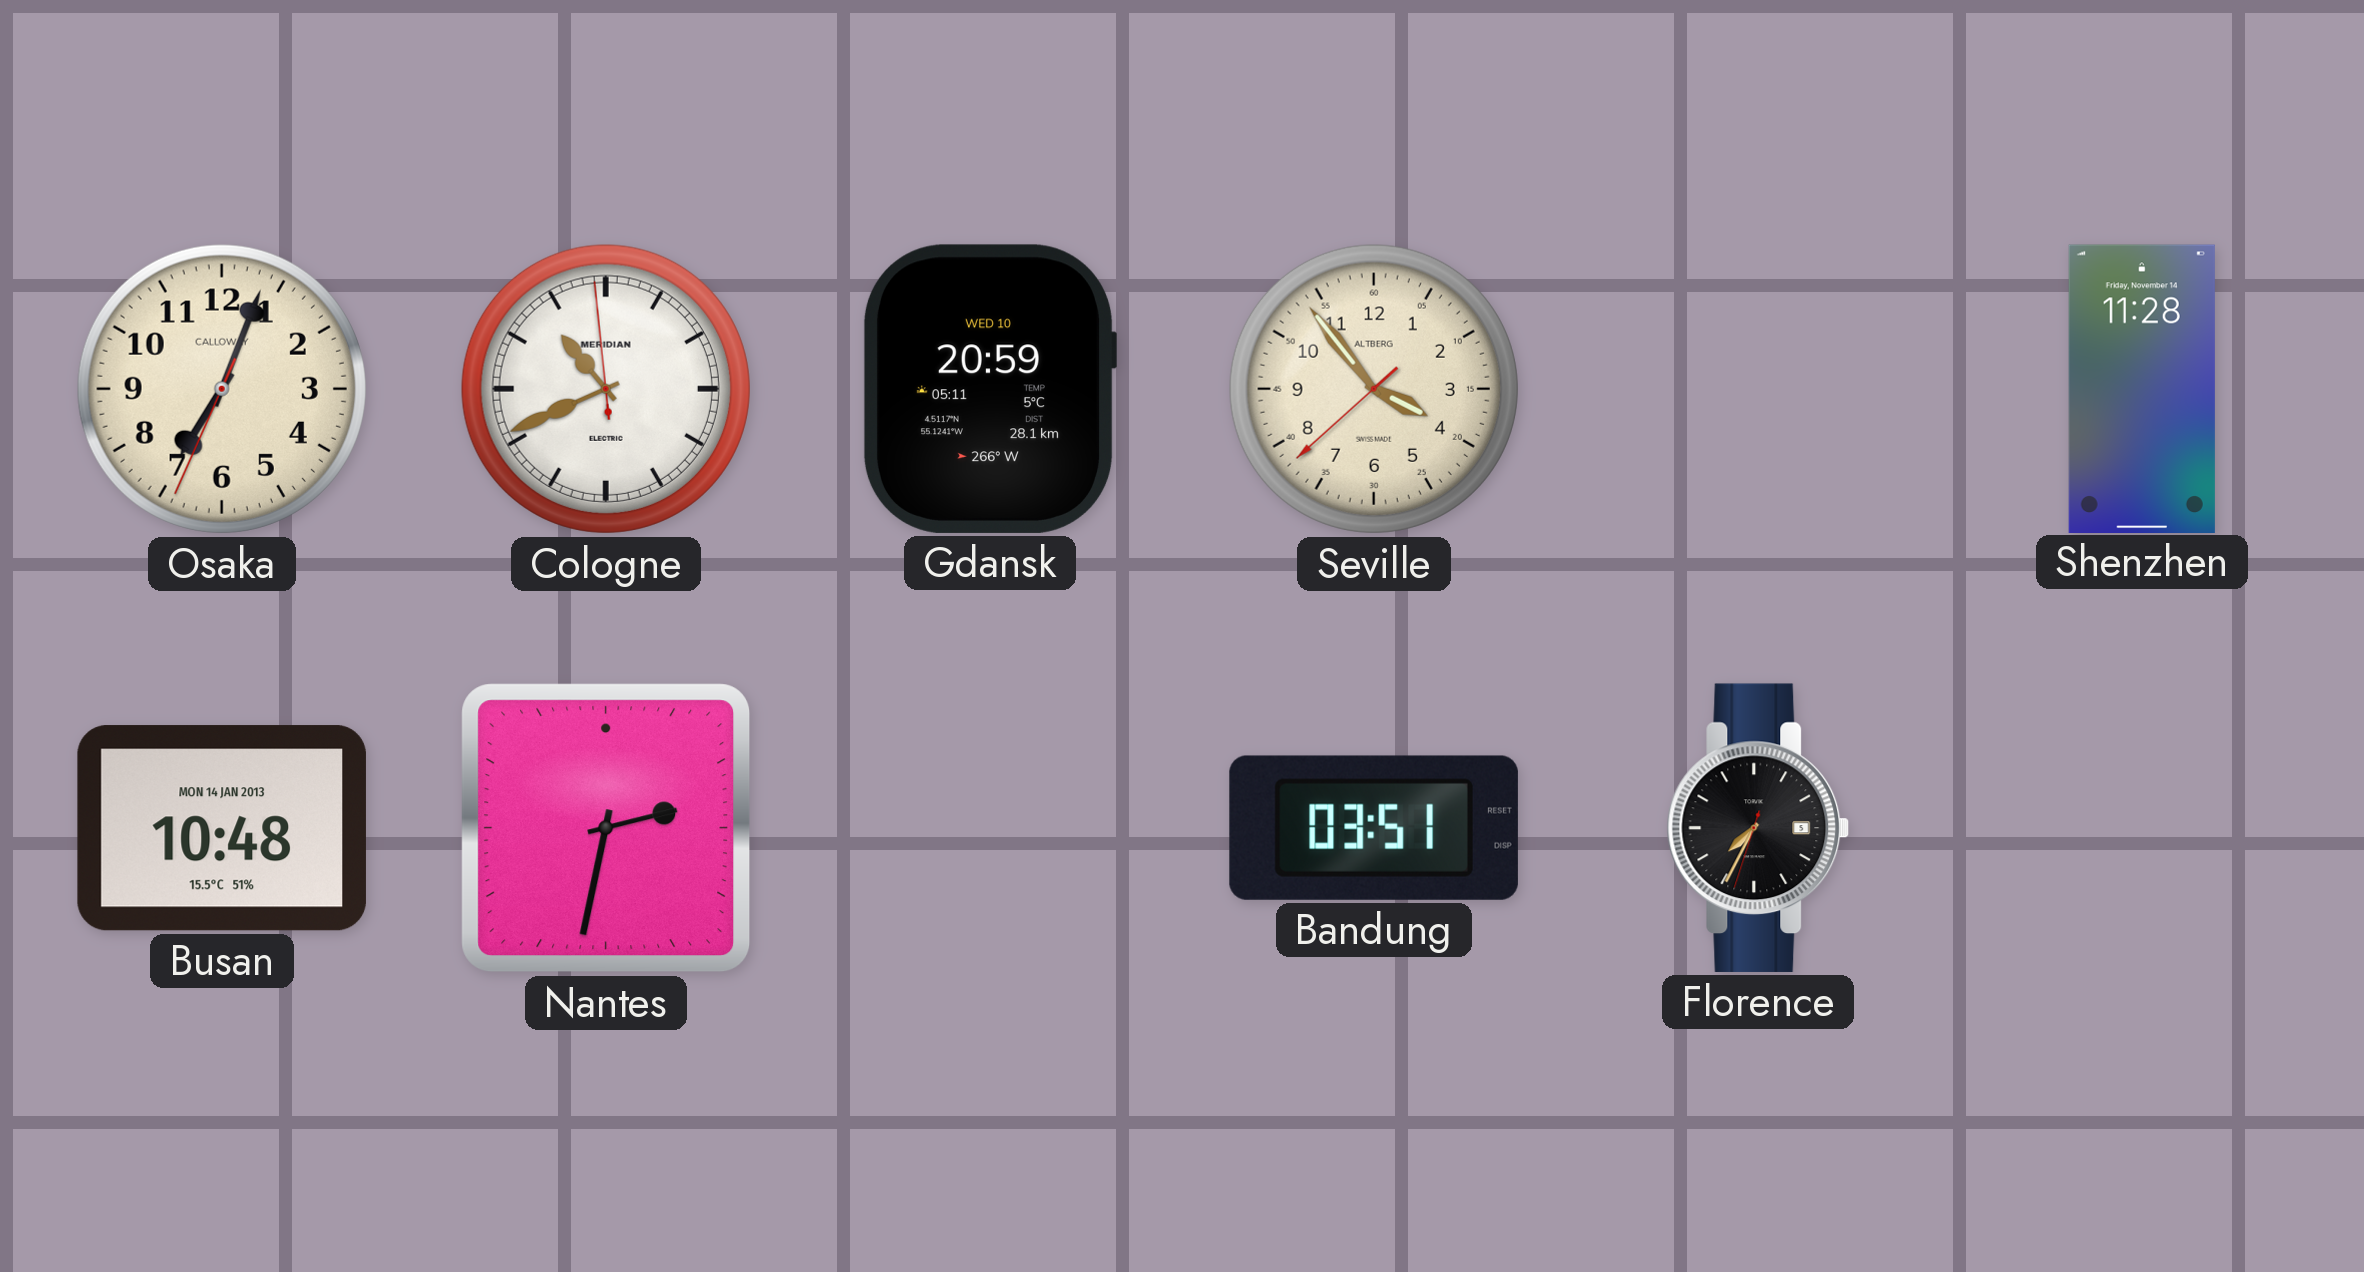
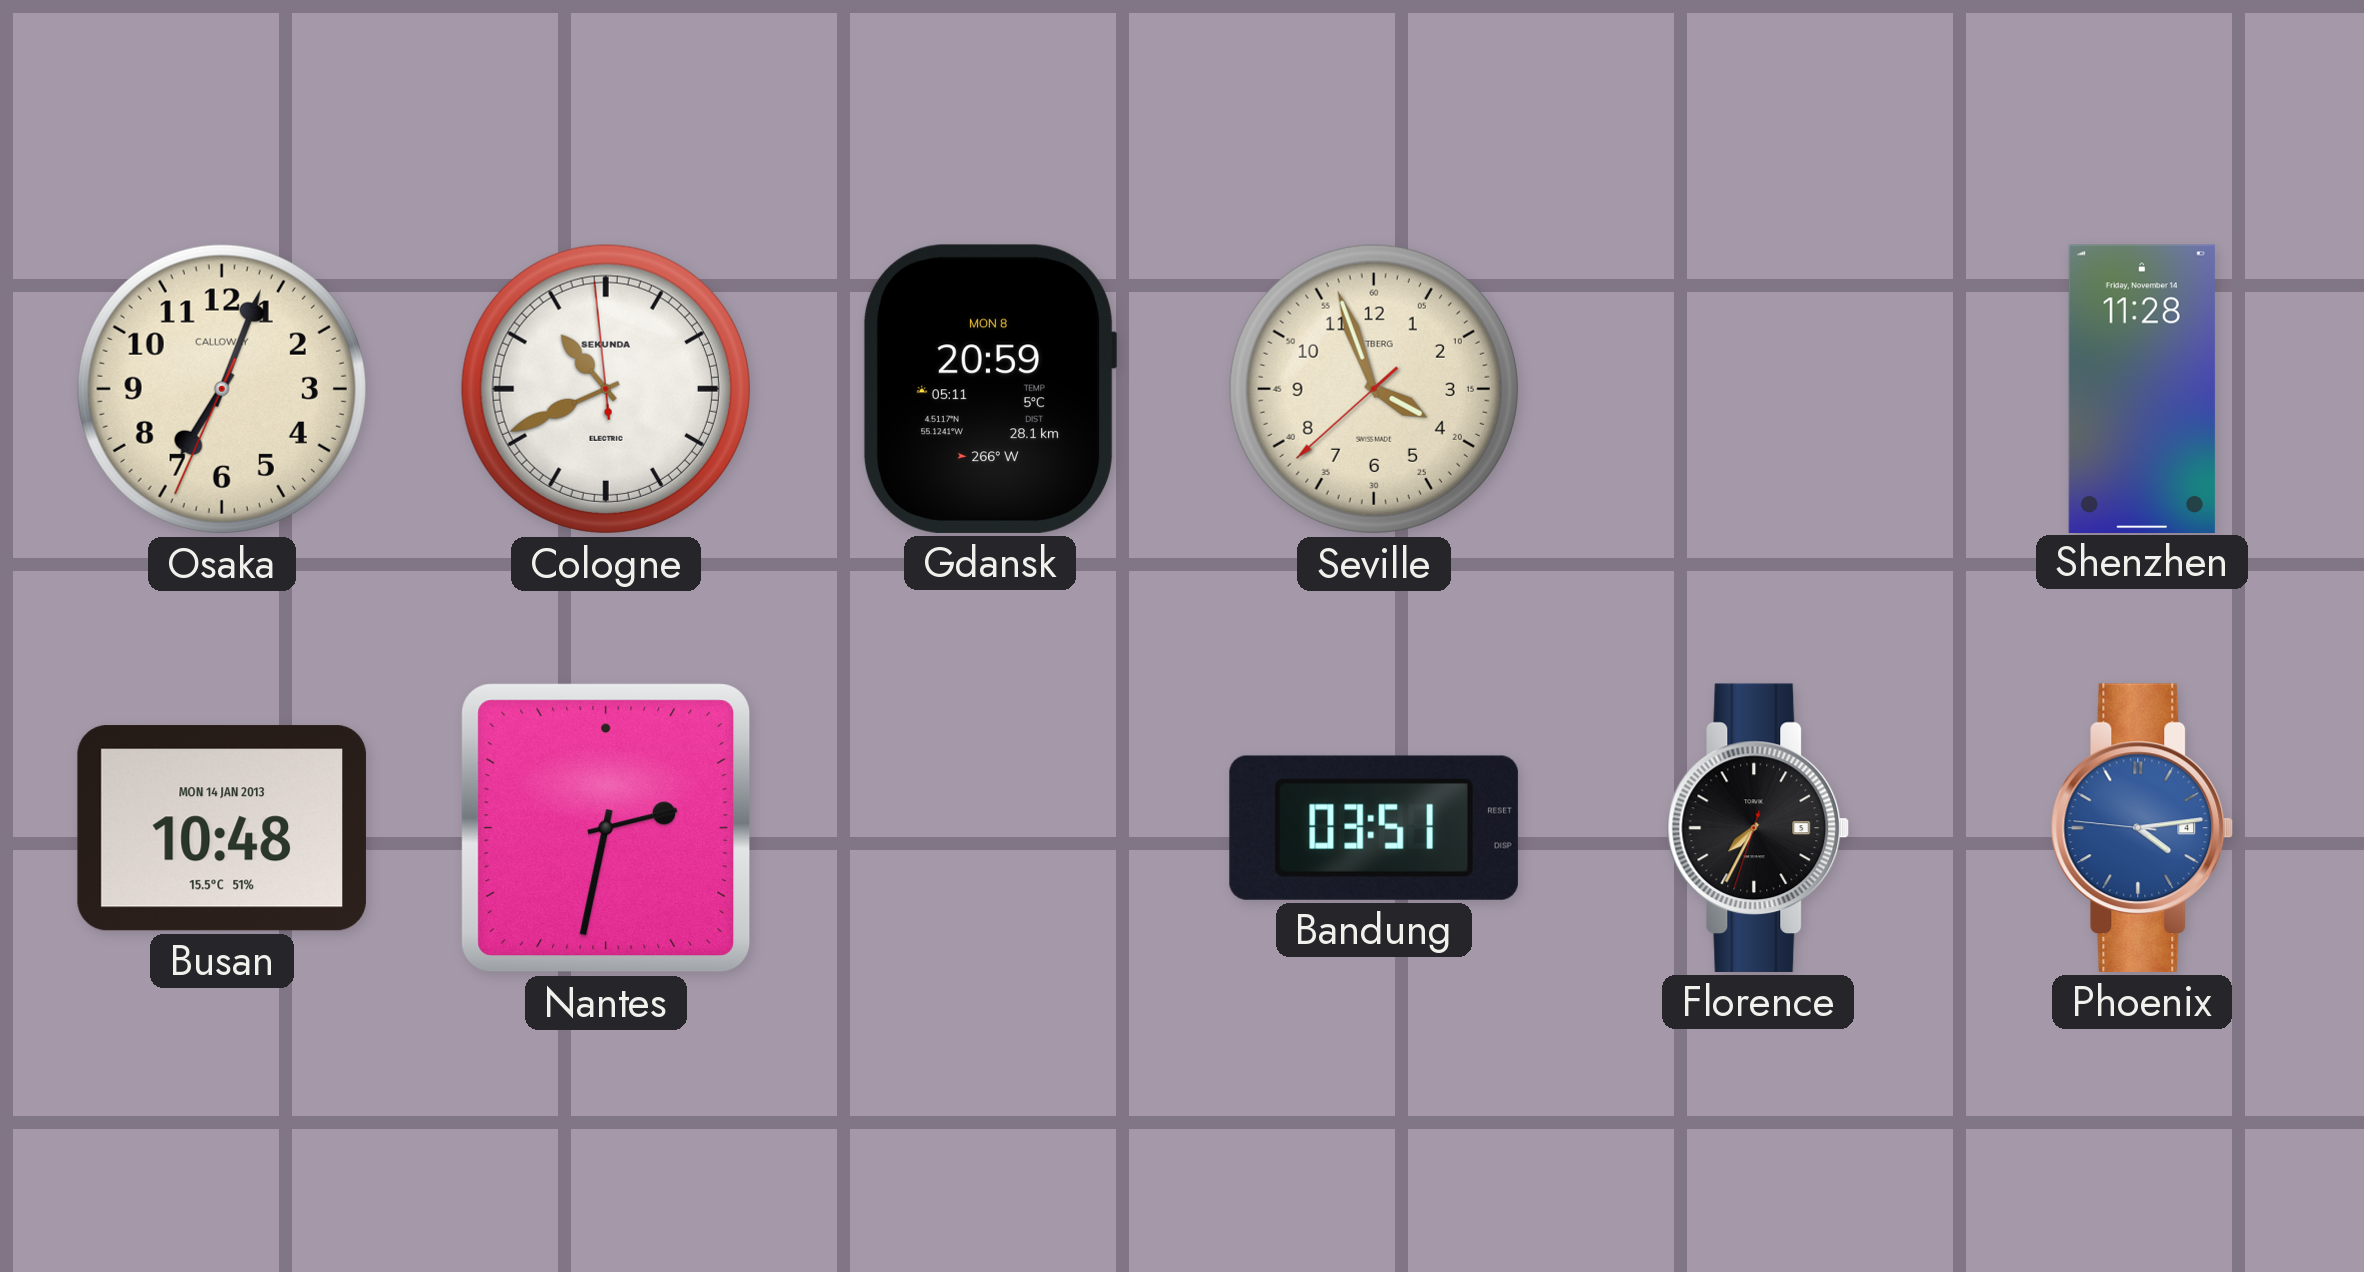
Cologne brand: MERIDIAN -> SEKUNDA
Gdansk date: WED 10 -> MON 8
Seville: 3:53 -> 3:56
Phoenix: none -> 4:13
